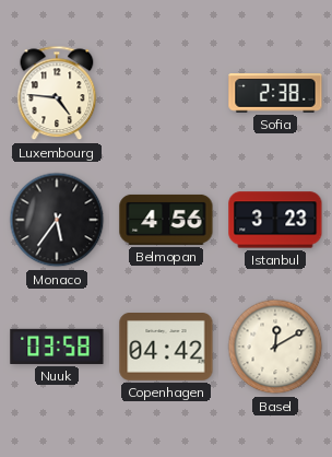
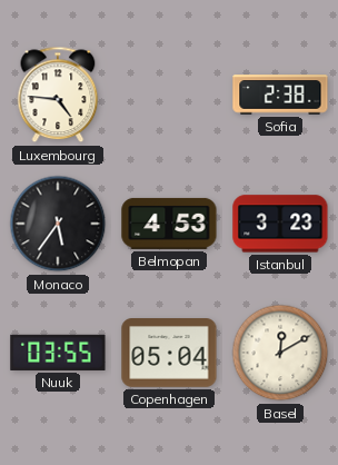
Belmopan: 4:56 -> 4:53
Nuuk: 03:58 -> 03:55
Copenhagen: 04:42 -> 05:04
